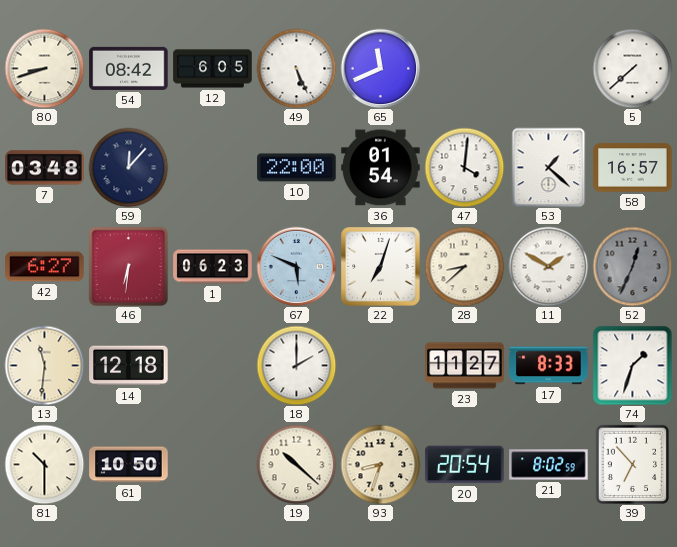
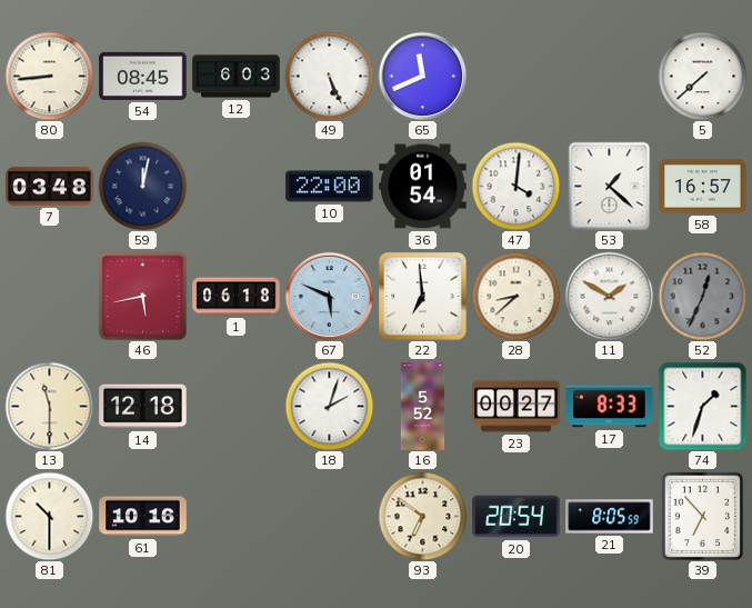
80: 8:42 -> 8:44
54: 08:42 -> 08:45
12: 6:05 -> 6:03
59: 12:07 -> 12:02
42: 6:27 -> none
46: 6:31 -> 5:43
1: 06:23 -> 06:18
22: 7:03 -> 6:59
13: 11:31 -> 11:30
18: 2:00 -> 2:03
16: none -> 5:52
23: 11:27 -> 00:27
61: 10:50 -> 10:16
19: 10:22 -> none
93: 8:33 -> 6:51
21: 8:02 -> 8:05
